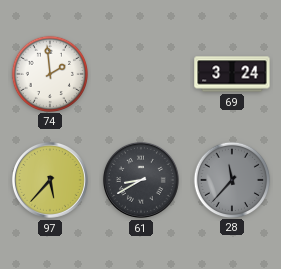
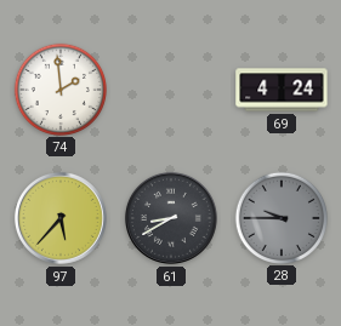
69: 3:24 -> 4:24
28: 11:37 -> 9:45
